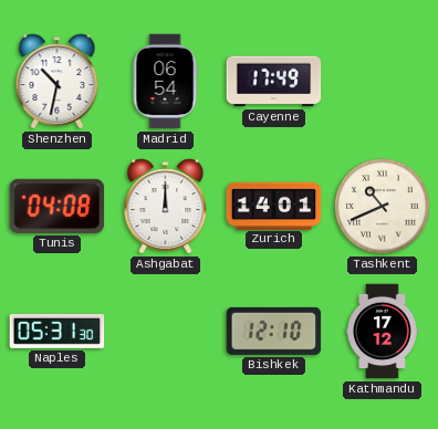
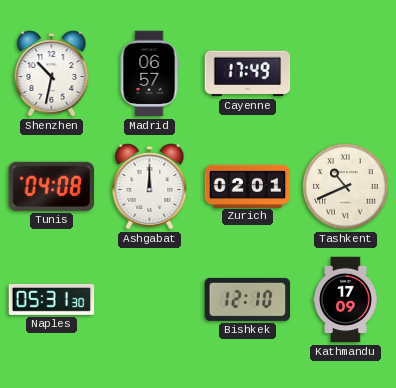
Madrid: 06:54 -> 06:57
Zurich: 14:01 -> 02:01
Kathmandu: 17:12 -> 17:09
